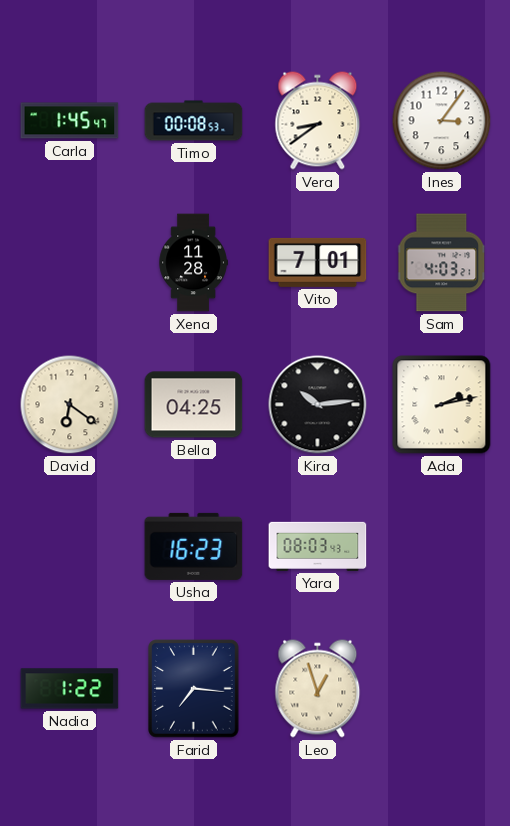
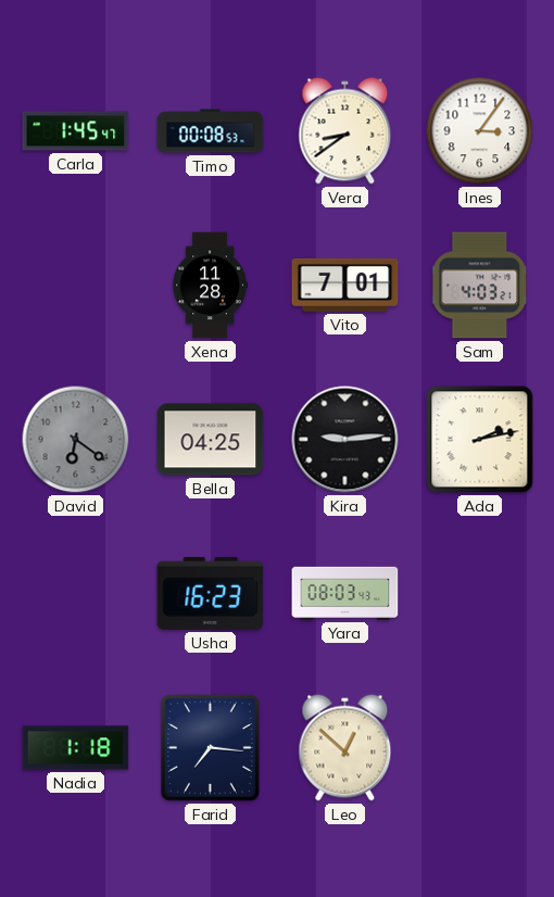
David dial: cream -> grey
Kira: 10:14 -> 9:14
Nadia: 1:22 -> 1:18
Leo: 12:57 -> 12:52
